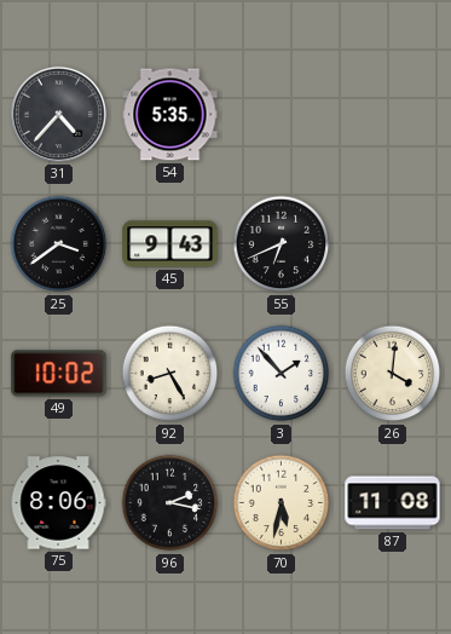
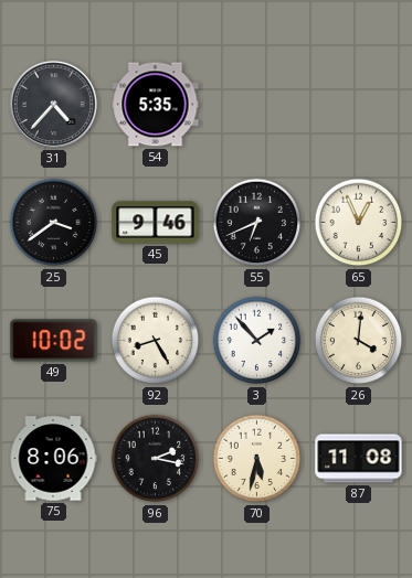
45: 9:43 -> 9:46
65: none -> 12:56
